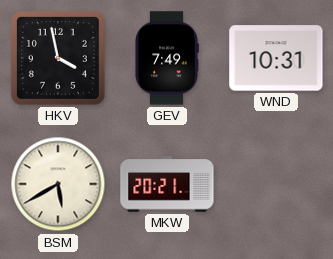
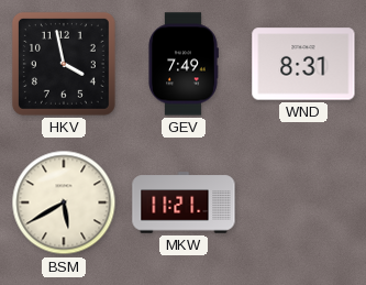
WND: 10:31 -> 8:31
MKW: 20:21 -> 11:21
